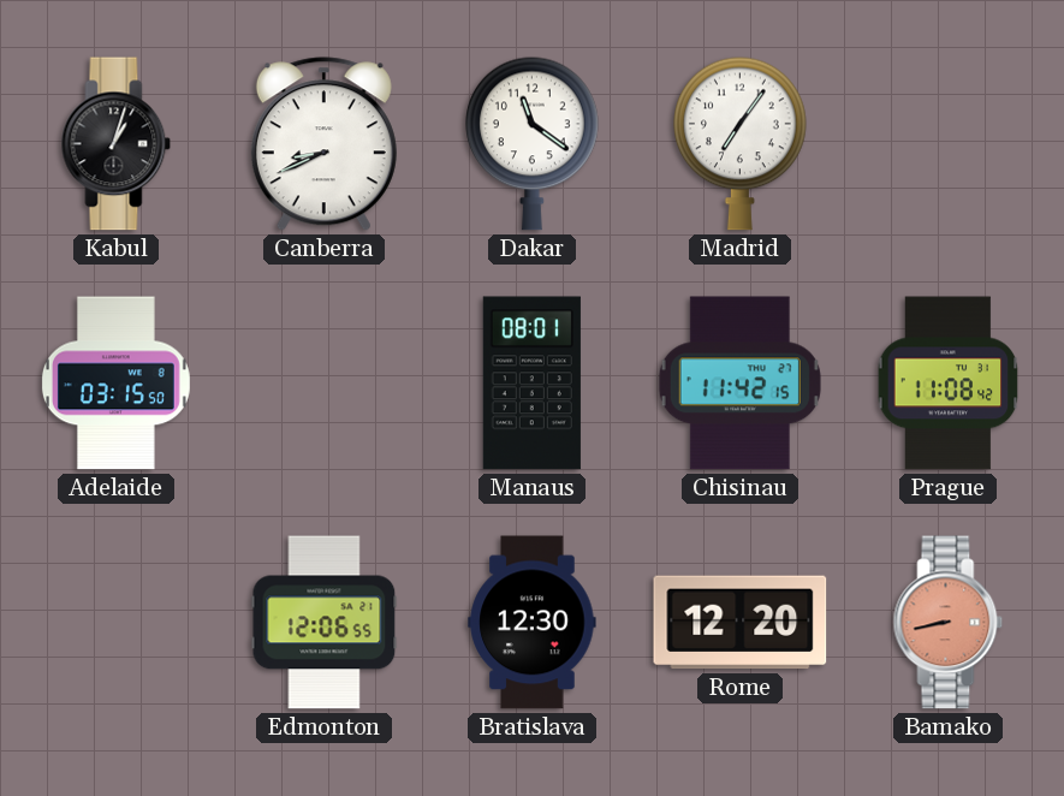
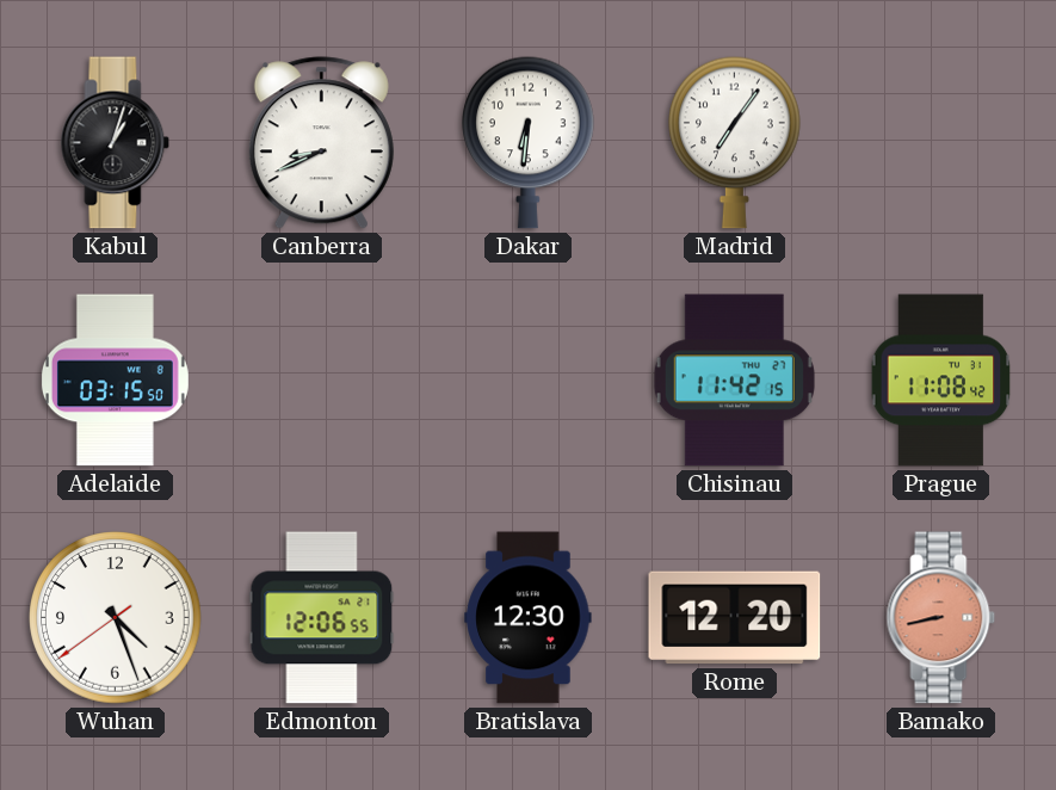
Dakar: 11:21 -> 6:31
Manaus: 08:01 -> none
Wuhan: none -> 4:26
